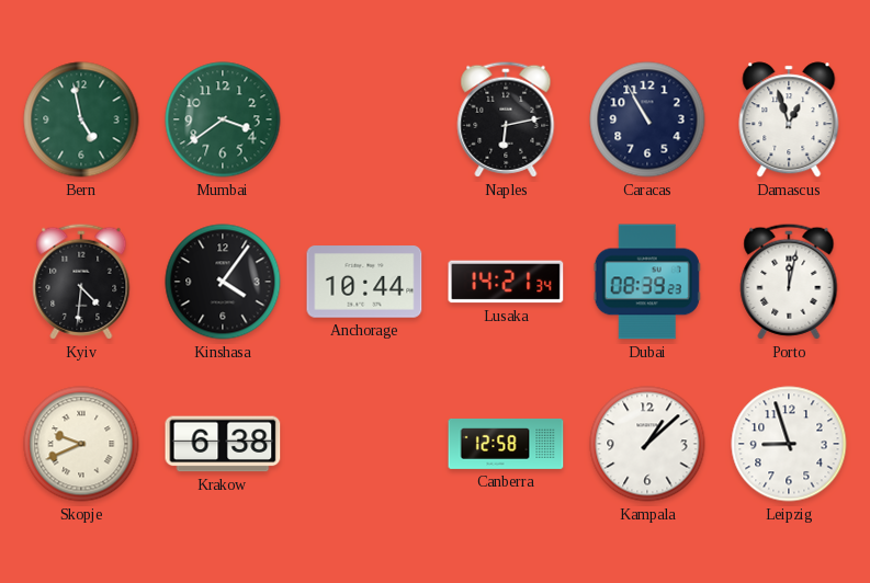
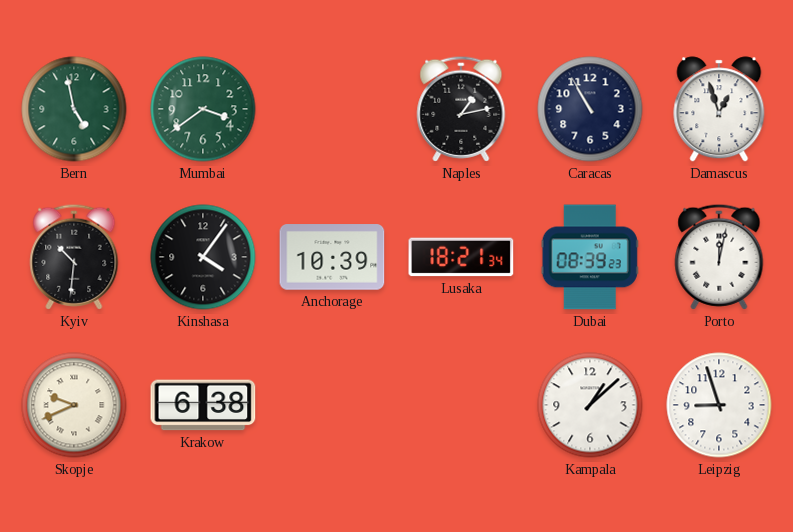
Naples: 6:13 -> 1:13
Kyiv: 4:31 -> 10:31
Anchorage: 10:44 -> 10:39
Lusaka: 14:21 -> 18:21
Canberra: 12:58 -> none
